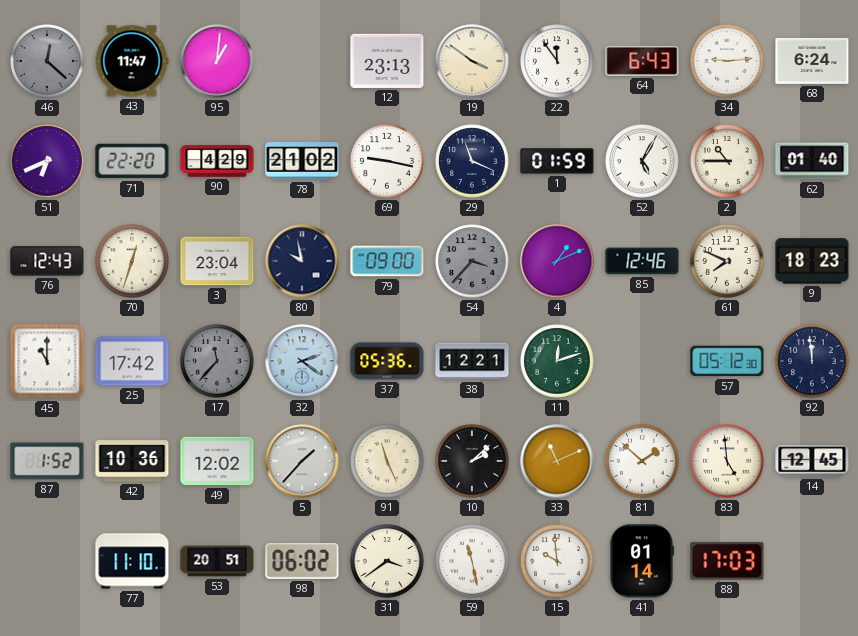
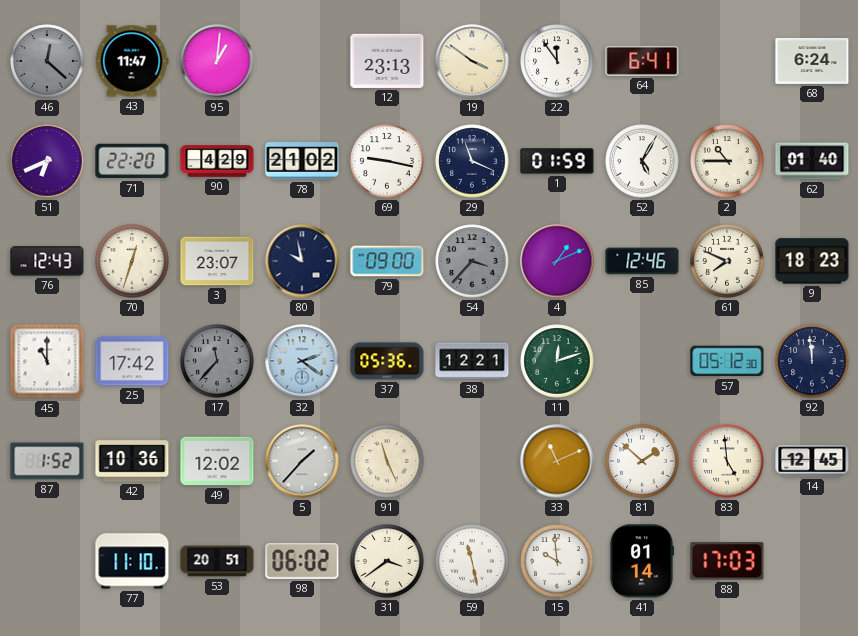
64: 6:43 -> 6:41
34: 9:14 -> none
3: 23:04 -> 23:07
10: 2:08 -> none
